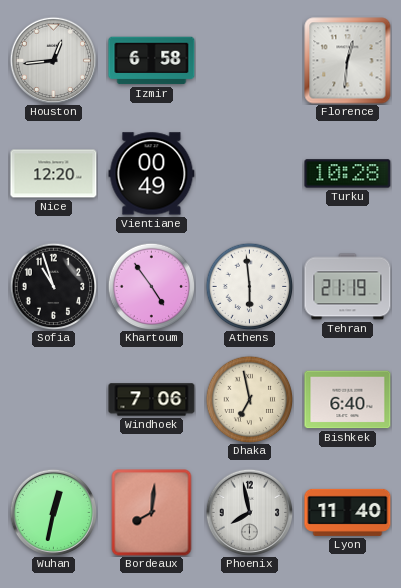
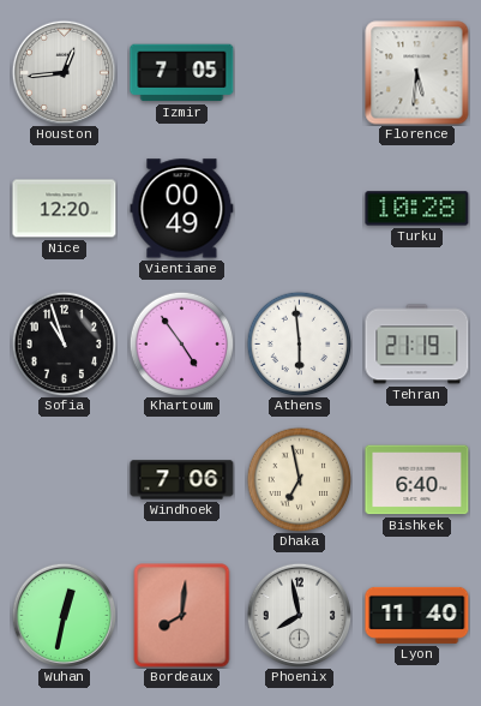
Izmir: 6:58 -> 7:05
Florence: 12:31 -> 5:31
